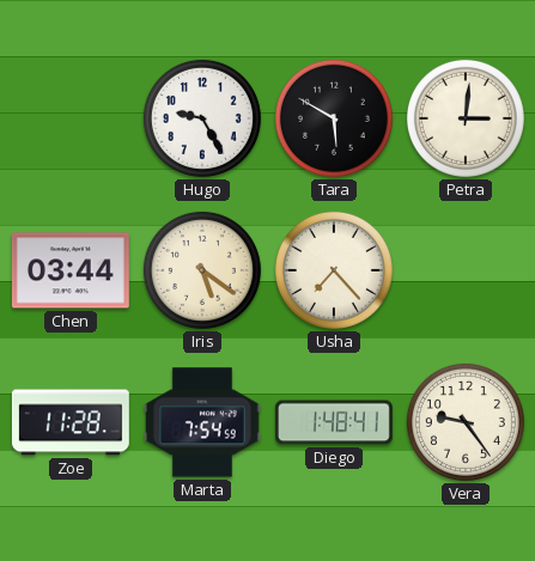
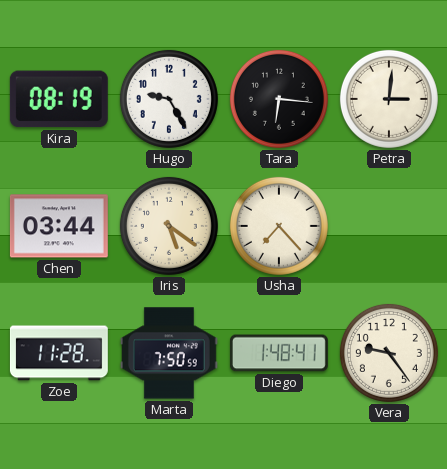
Kira: none -> 08:19
Tara: 5:50 -> 6:16
Marta: 7:54 -> 7:50
